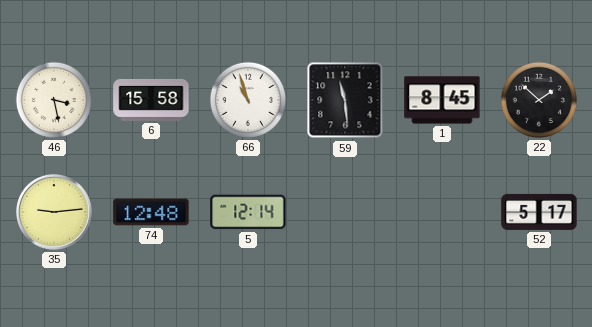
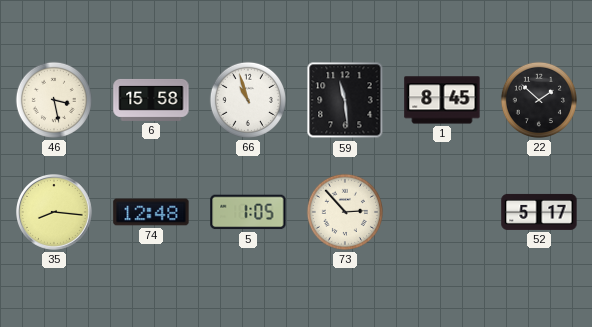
35: 9:14 -> 8:16
5: 12:14 -> 1:05
73: none -> 2:53
